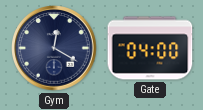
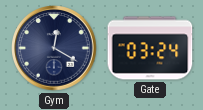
Gate: 04:00 -> 03:24
